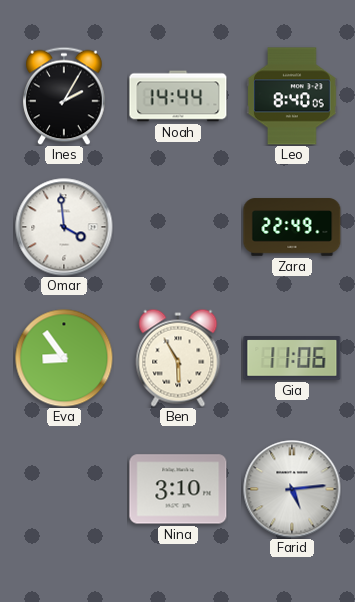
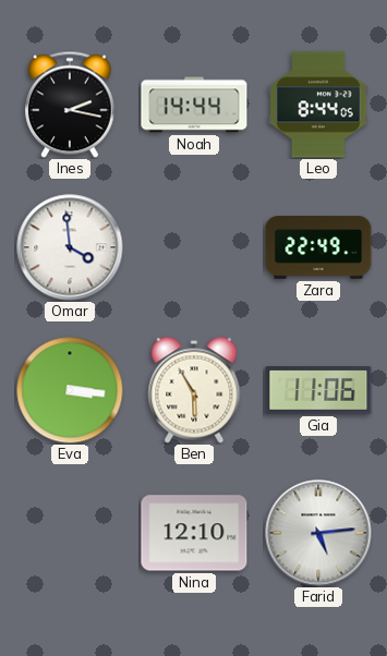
Ines: 2:05 -> 2:17
Leo: 8:40 -> 8:44
Eva: 8:54 -> 3:16
Nina: 3:10 -> 12:10
